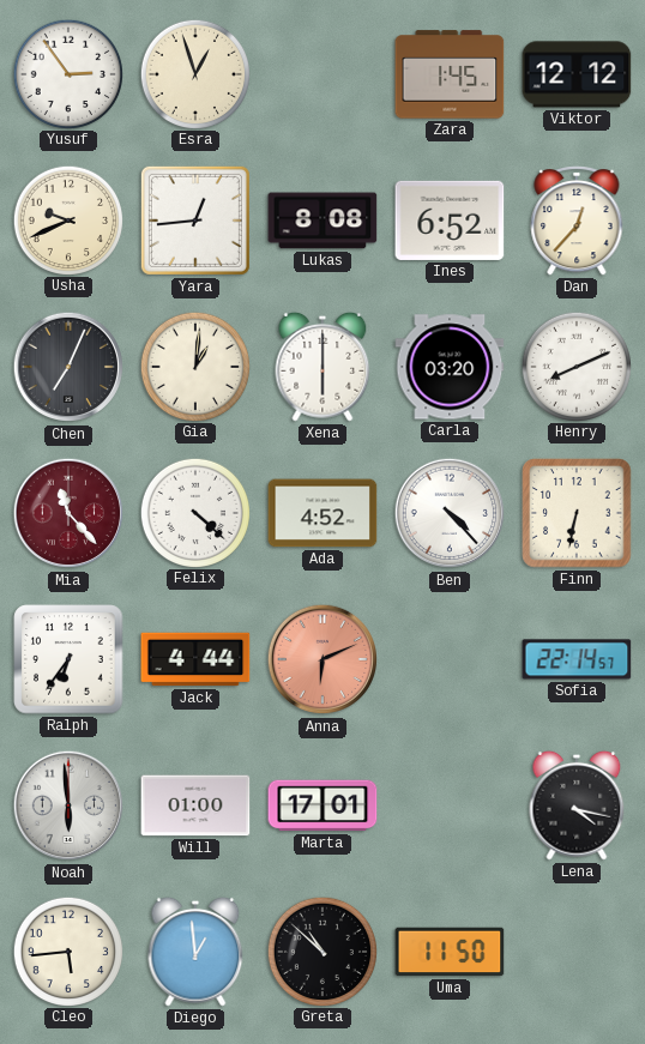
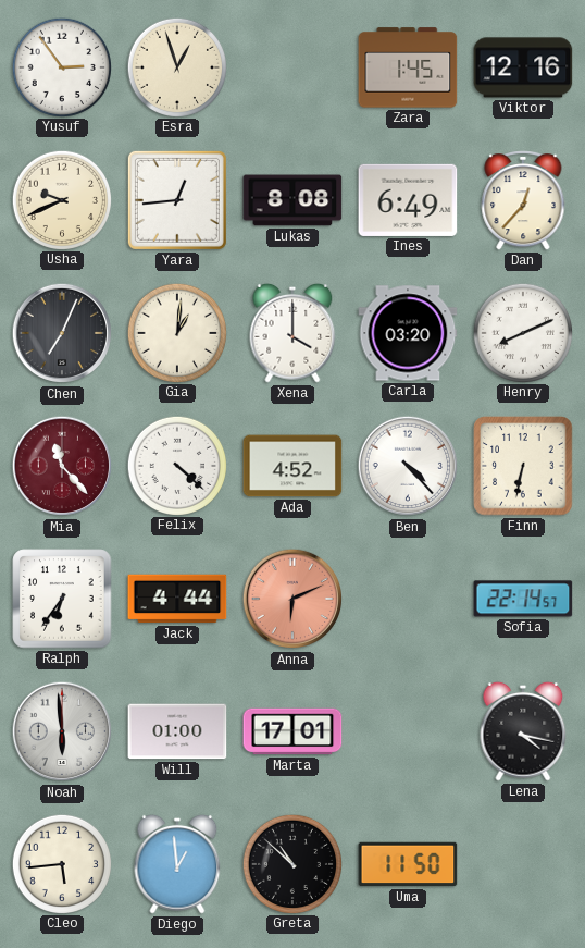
Viktor: 12:12 -> 12:16
Ines: 6:52 -> 6:49
Xena: 6:00 -> 4:00
